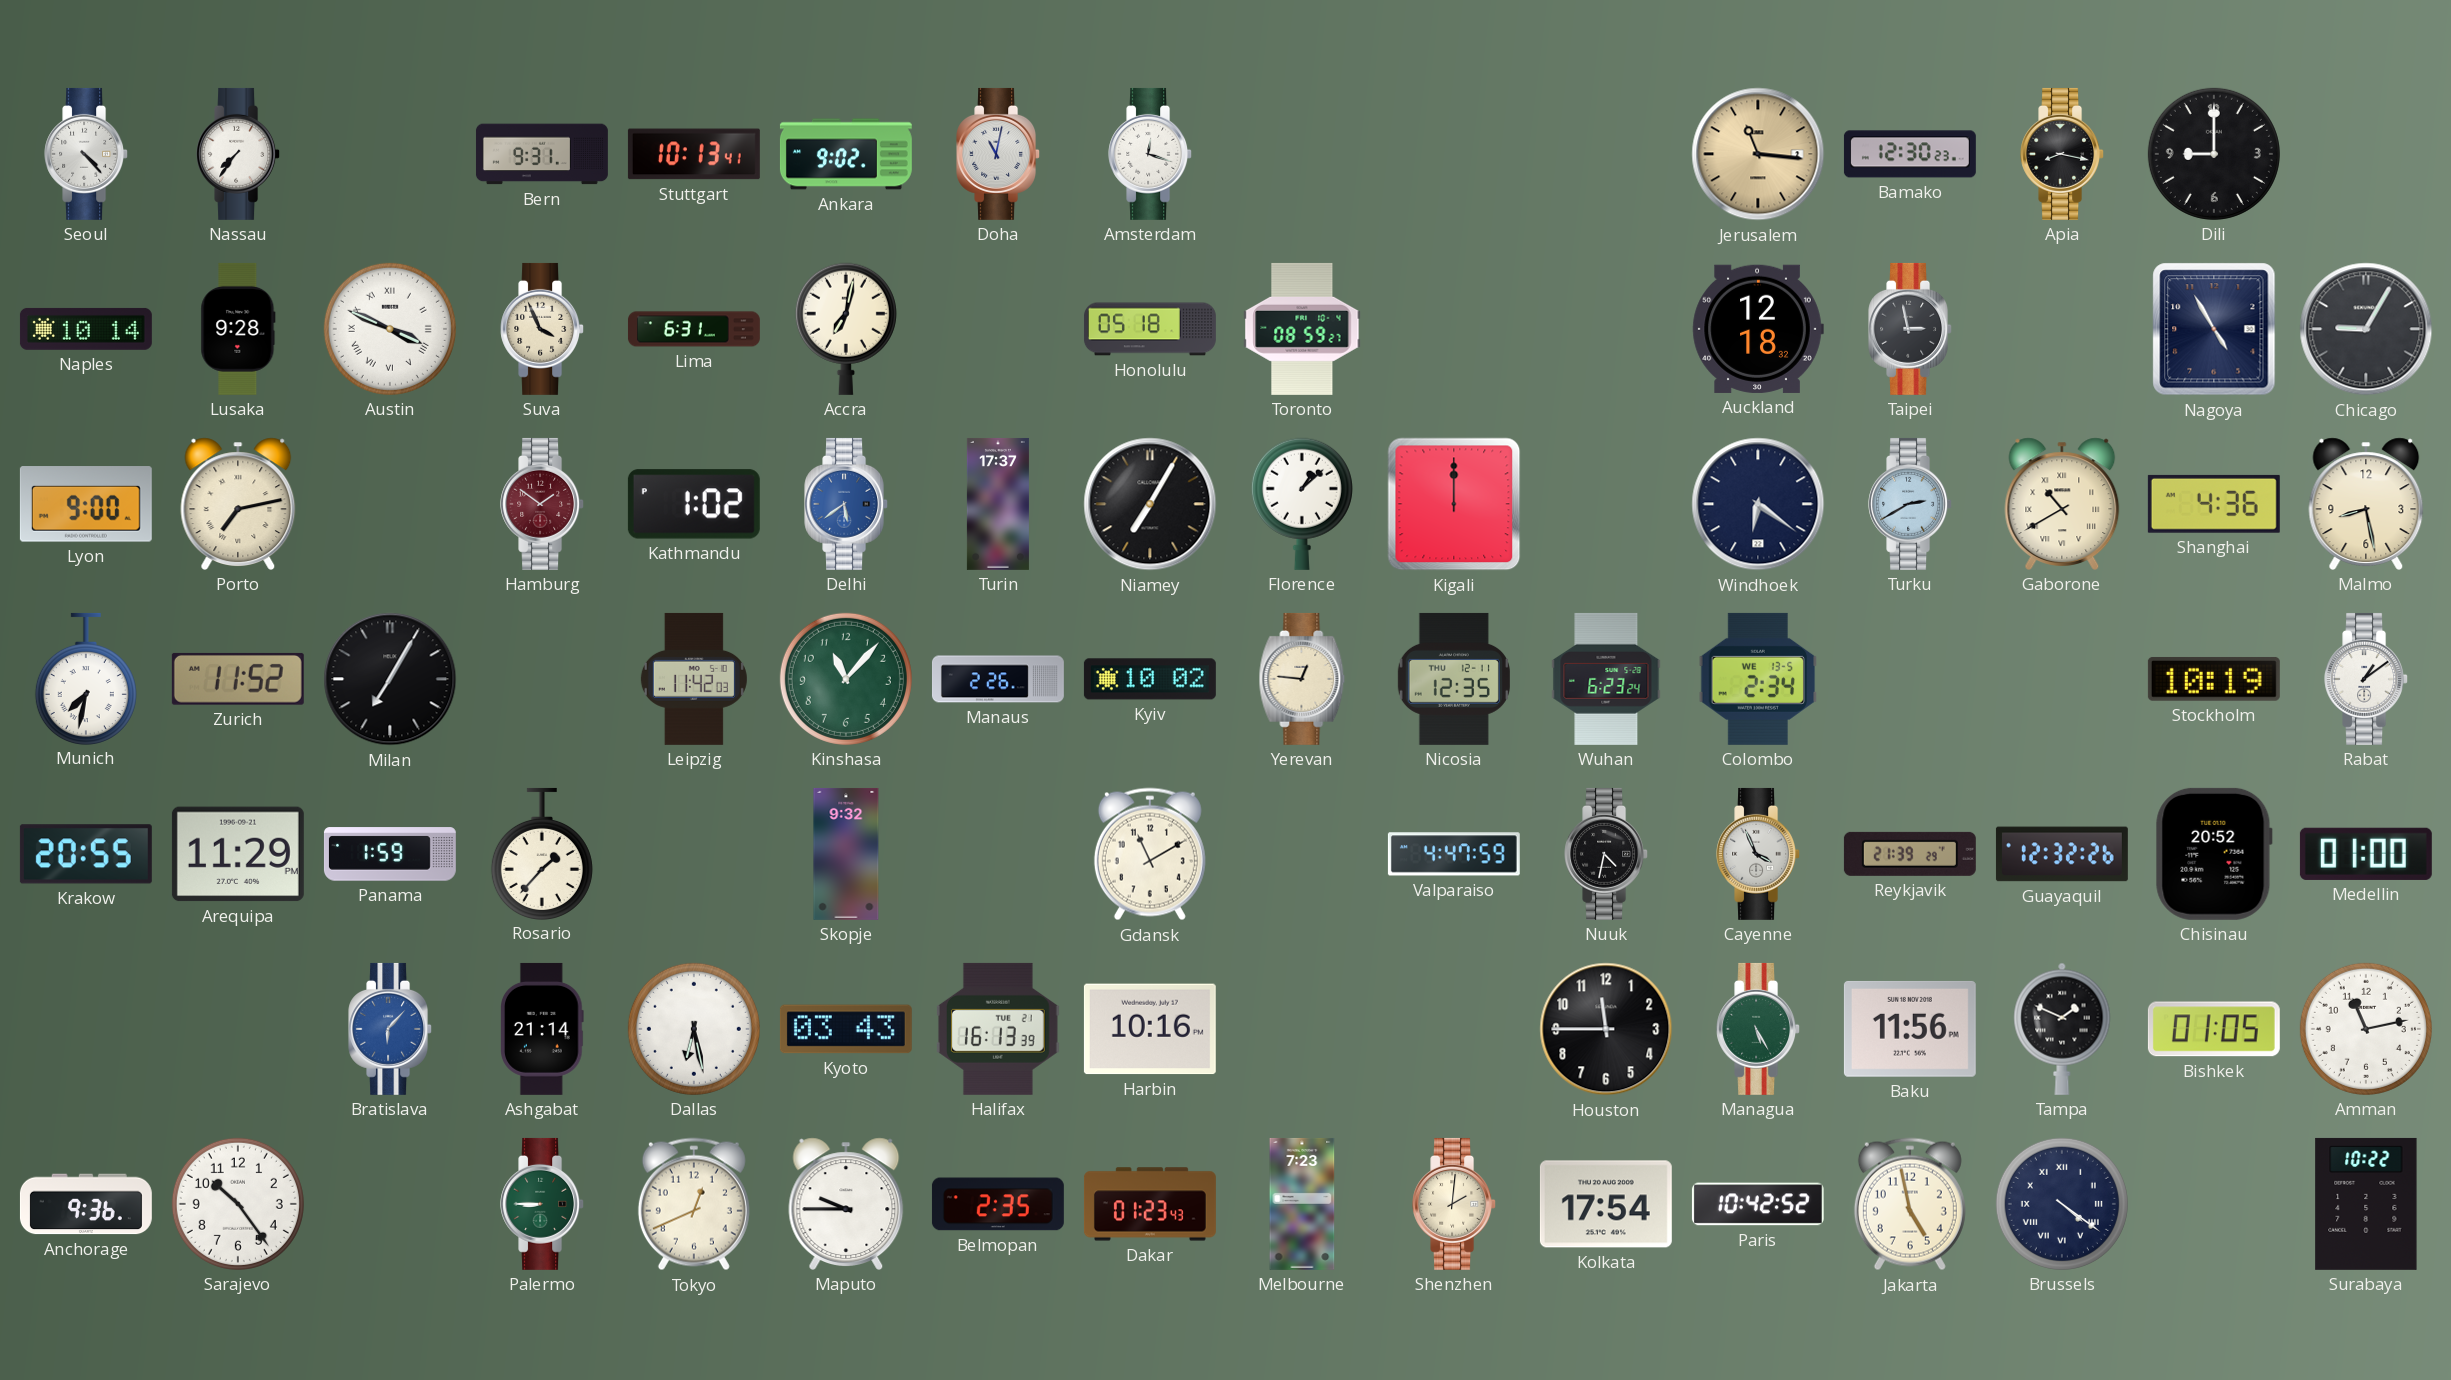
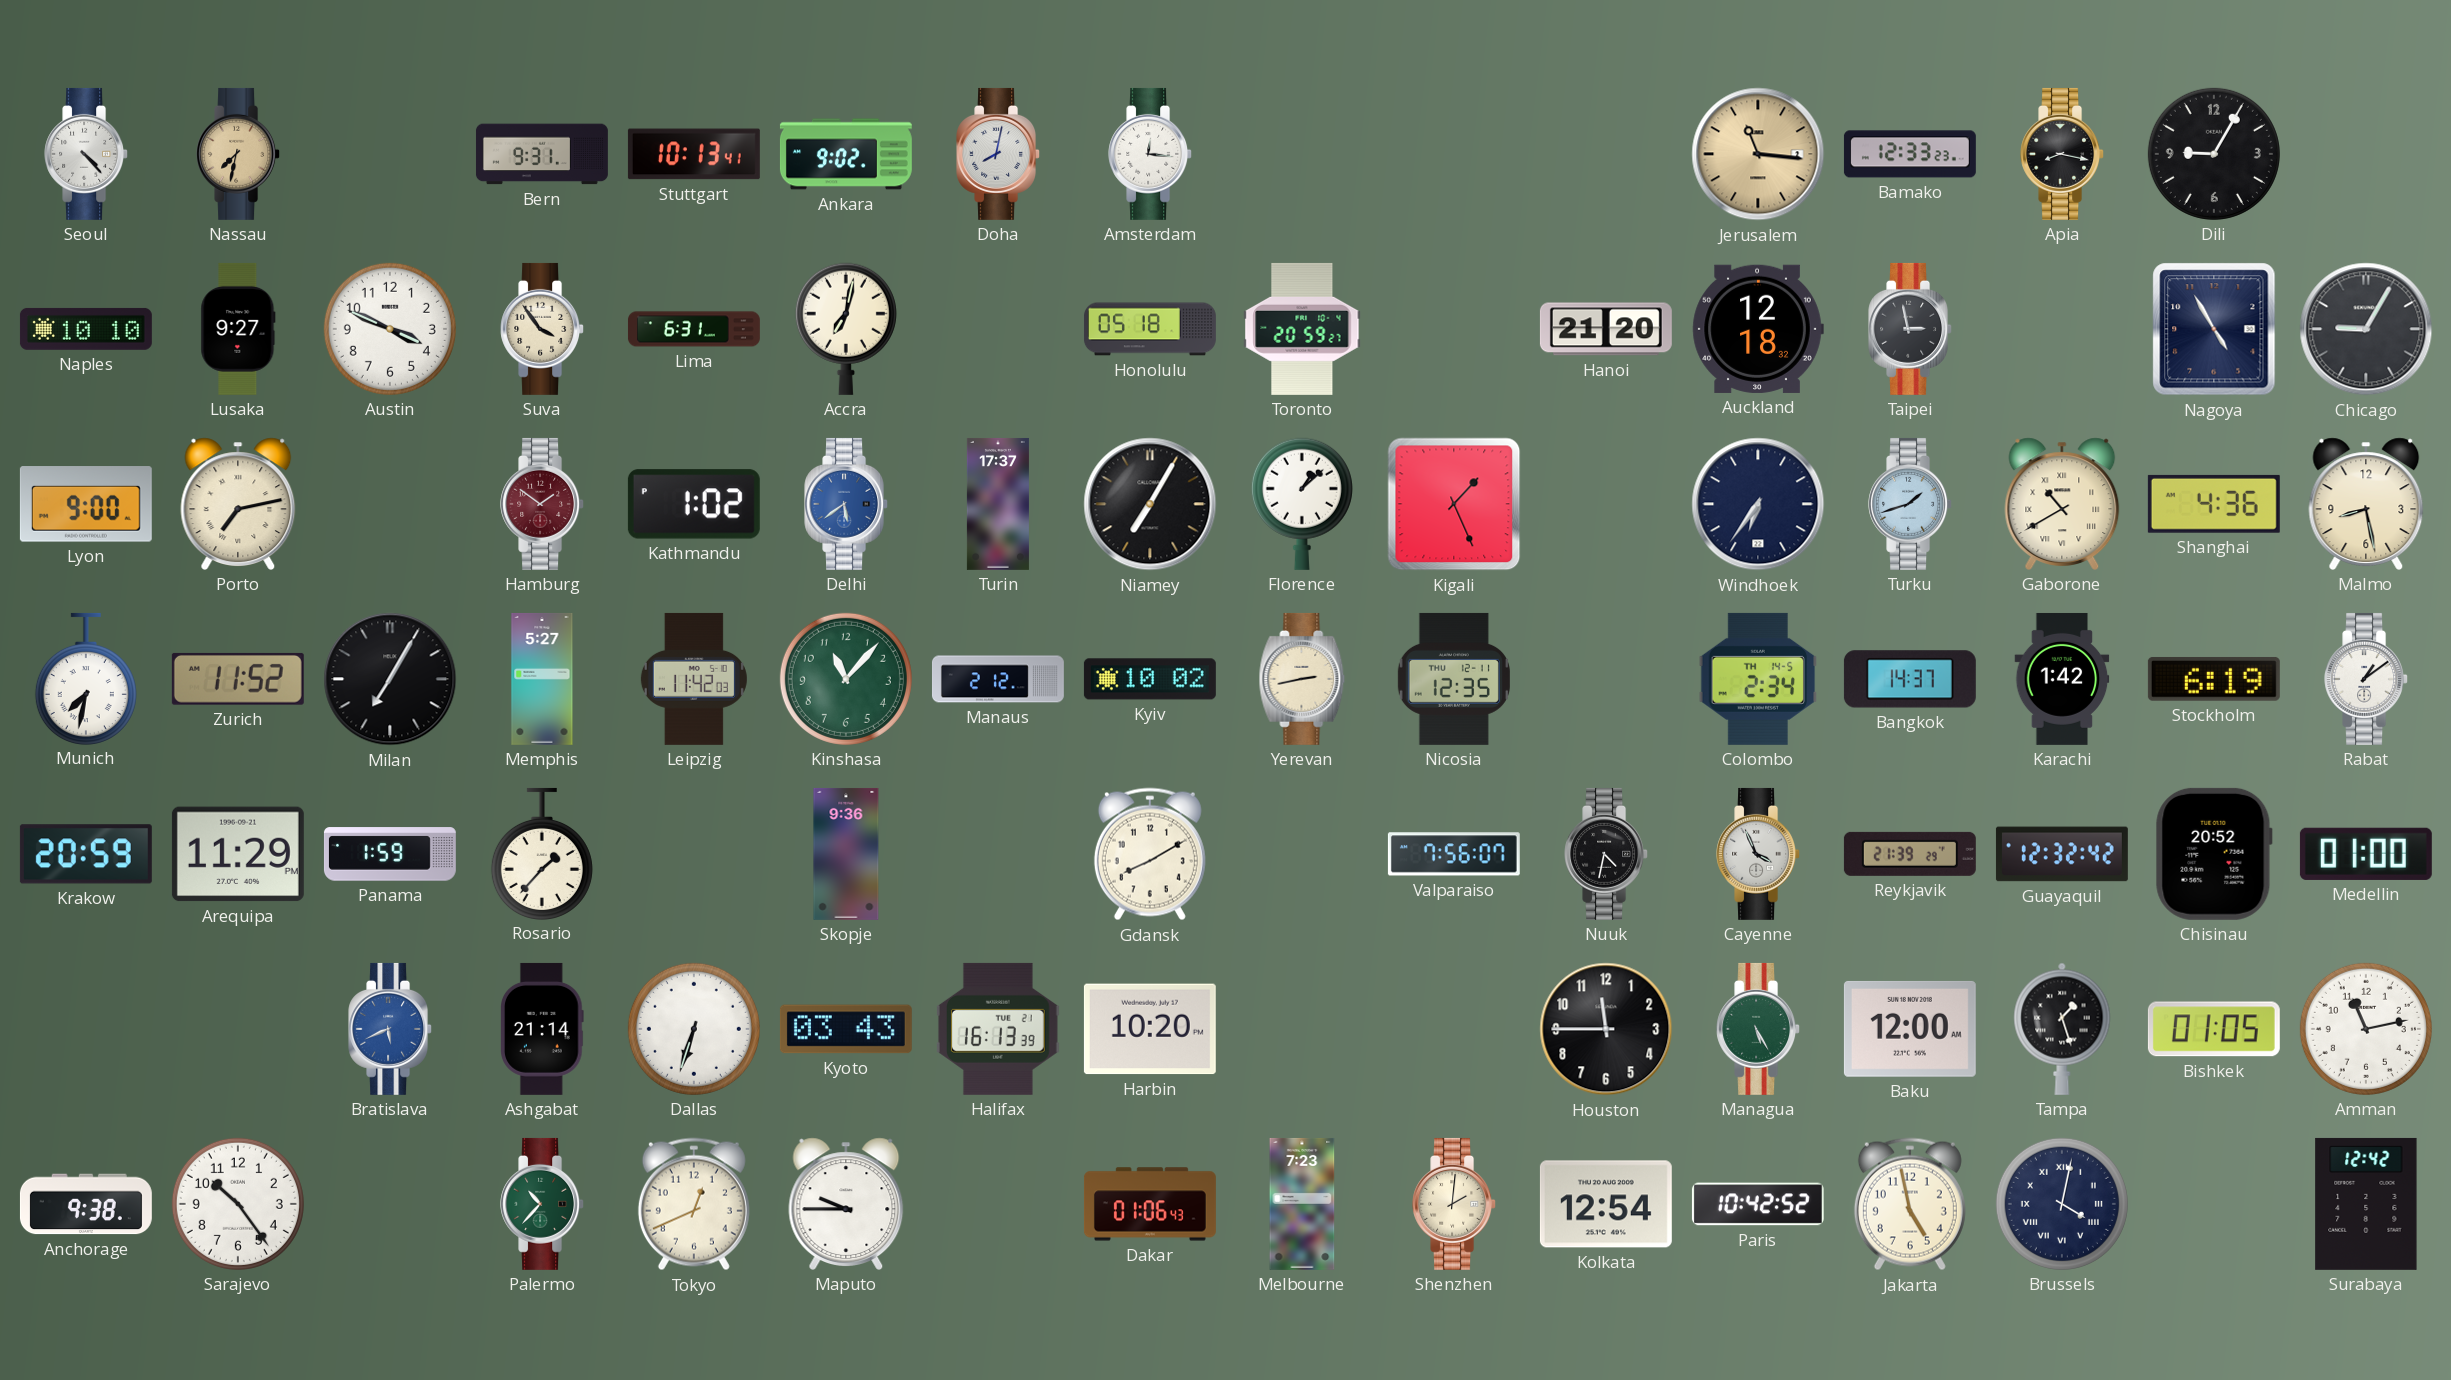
Nassau: 7:36 -> 7:32
Nassau dial: white -> champagne
Doha: 11:02 -> 8:02
Amsterdam: 12:18 -> 12:16
Bamako: 12:30 -> 12:33
Dili: 9:00 -> 9:05
Naples: 10:14 -> 10:10
Lusaka: 9:28 -> 9:27
Austin numerals: Roman -> Arabic
Suva: 3:56 -> 3:54
Toronto: 08:59 -> 20:59
Hanoi: none -> 21:20
Kigali: 12:00 -> 1:26
Windhoek: 6:21 -> 6:36
Turku: 2:40 -> 1:42
Memphis: none -> 5:27
Manaus: 2:26 -> 2:12
Yerevan: 12:46 -> 2:43
Wuhan: 6:23 -> none
Colombo date: WE 13-5 -> TH 14-5
Bangkok: none -> 14:37
Karachi: none -> 1:42
Stockholm: 10:19 -> 6:19
Krakow: 20:55 -> 20:59
Skopje: 9:32 -> 9:36
Gdansk: 11:10 -> 8:10
Valparaiso: 4:47 -> 7:56
Guayaquil: 12:32:26 -> 12:32:42
Bratislava: 6:07 -> 5:41
Dallas: 6:28 -> 6:33
Harbin: 10:16 -> 10:20
Baku: 11:56 -> 12:00
Tampa: 1:49 -> 1:27
Anchorage: 9:36 -> 9:38
Palermo: 8:45 -> 10:37
Belmopan: 2:35 -> none
Dakar: 01:23 -> 01:06
Kolkata: 17:54 -> 12:54
Brussels: 4:21 -> 4:02
Surabaya: 10:22 -> 12:42
